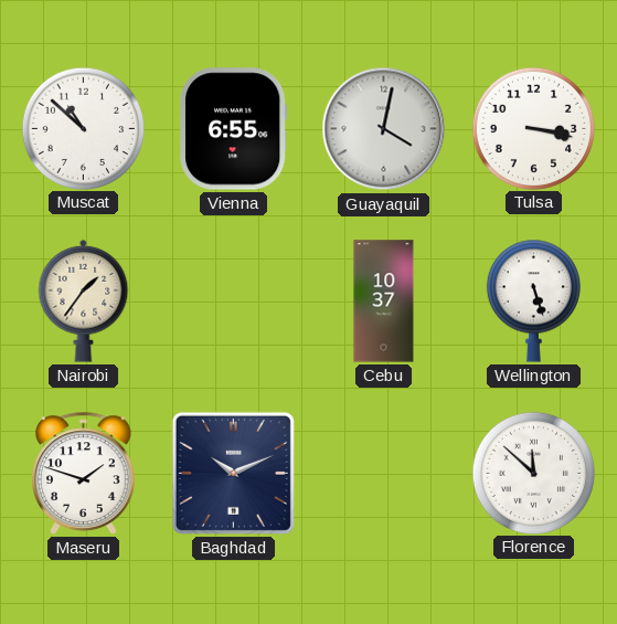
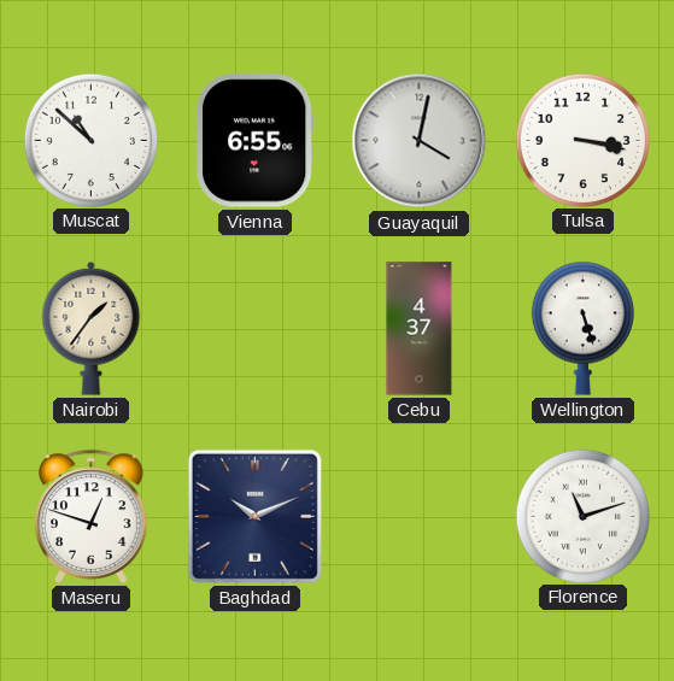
Cebu: 10:37 -> 4:37
Maseru: 1:48 -> 12:48
Florence: 11:52 -> 11:12
